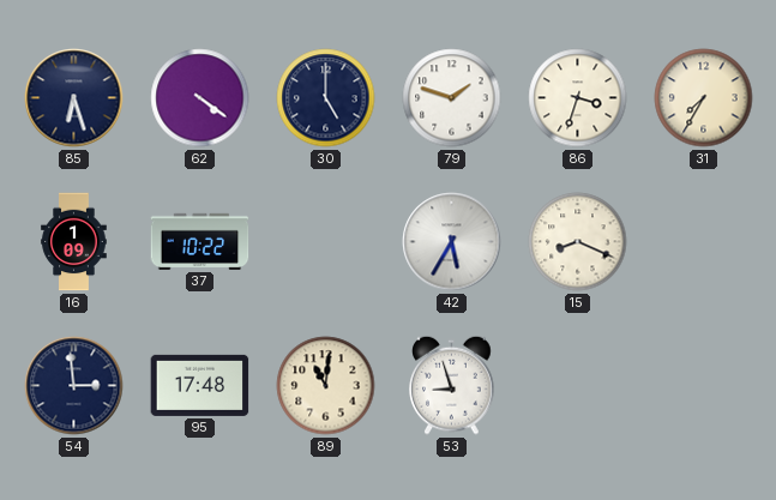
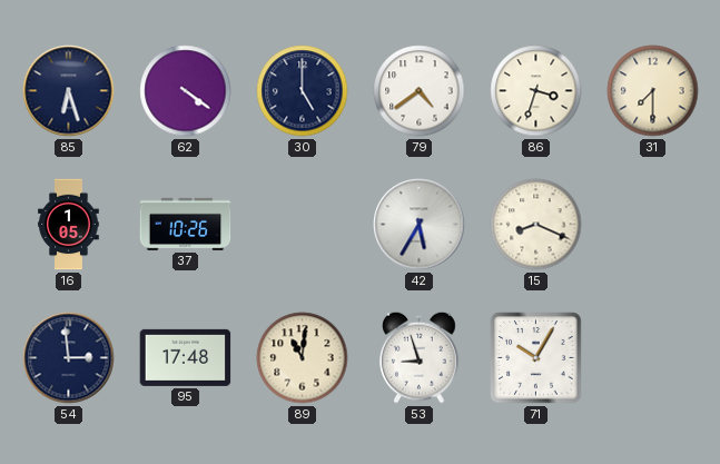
79: 1:48 -> 4:39
31: 7:35 -> 7:30
16: 1:09 -> 1:05
37: 10:22 -> 10:26
71: none -> 10:05
